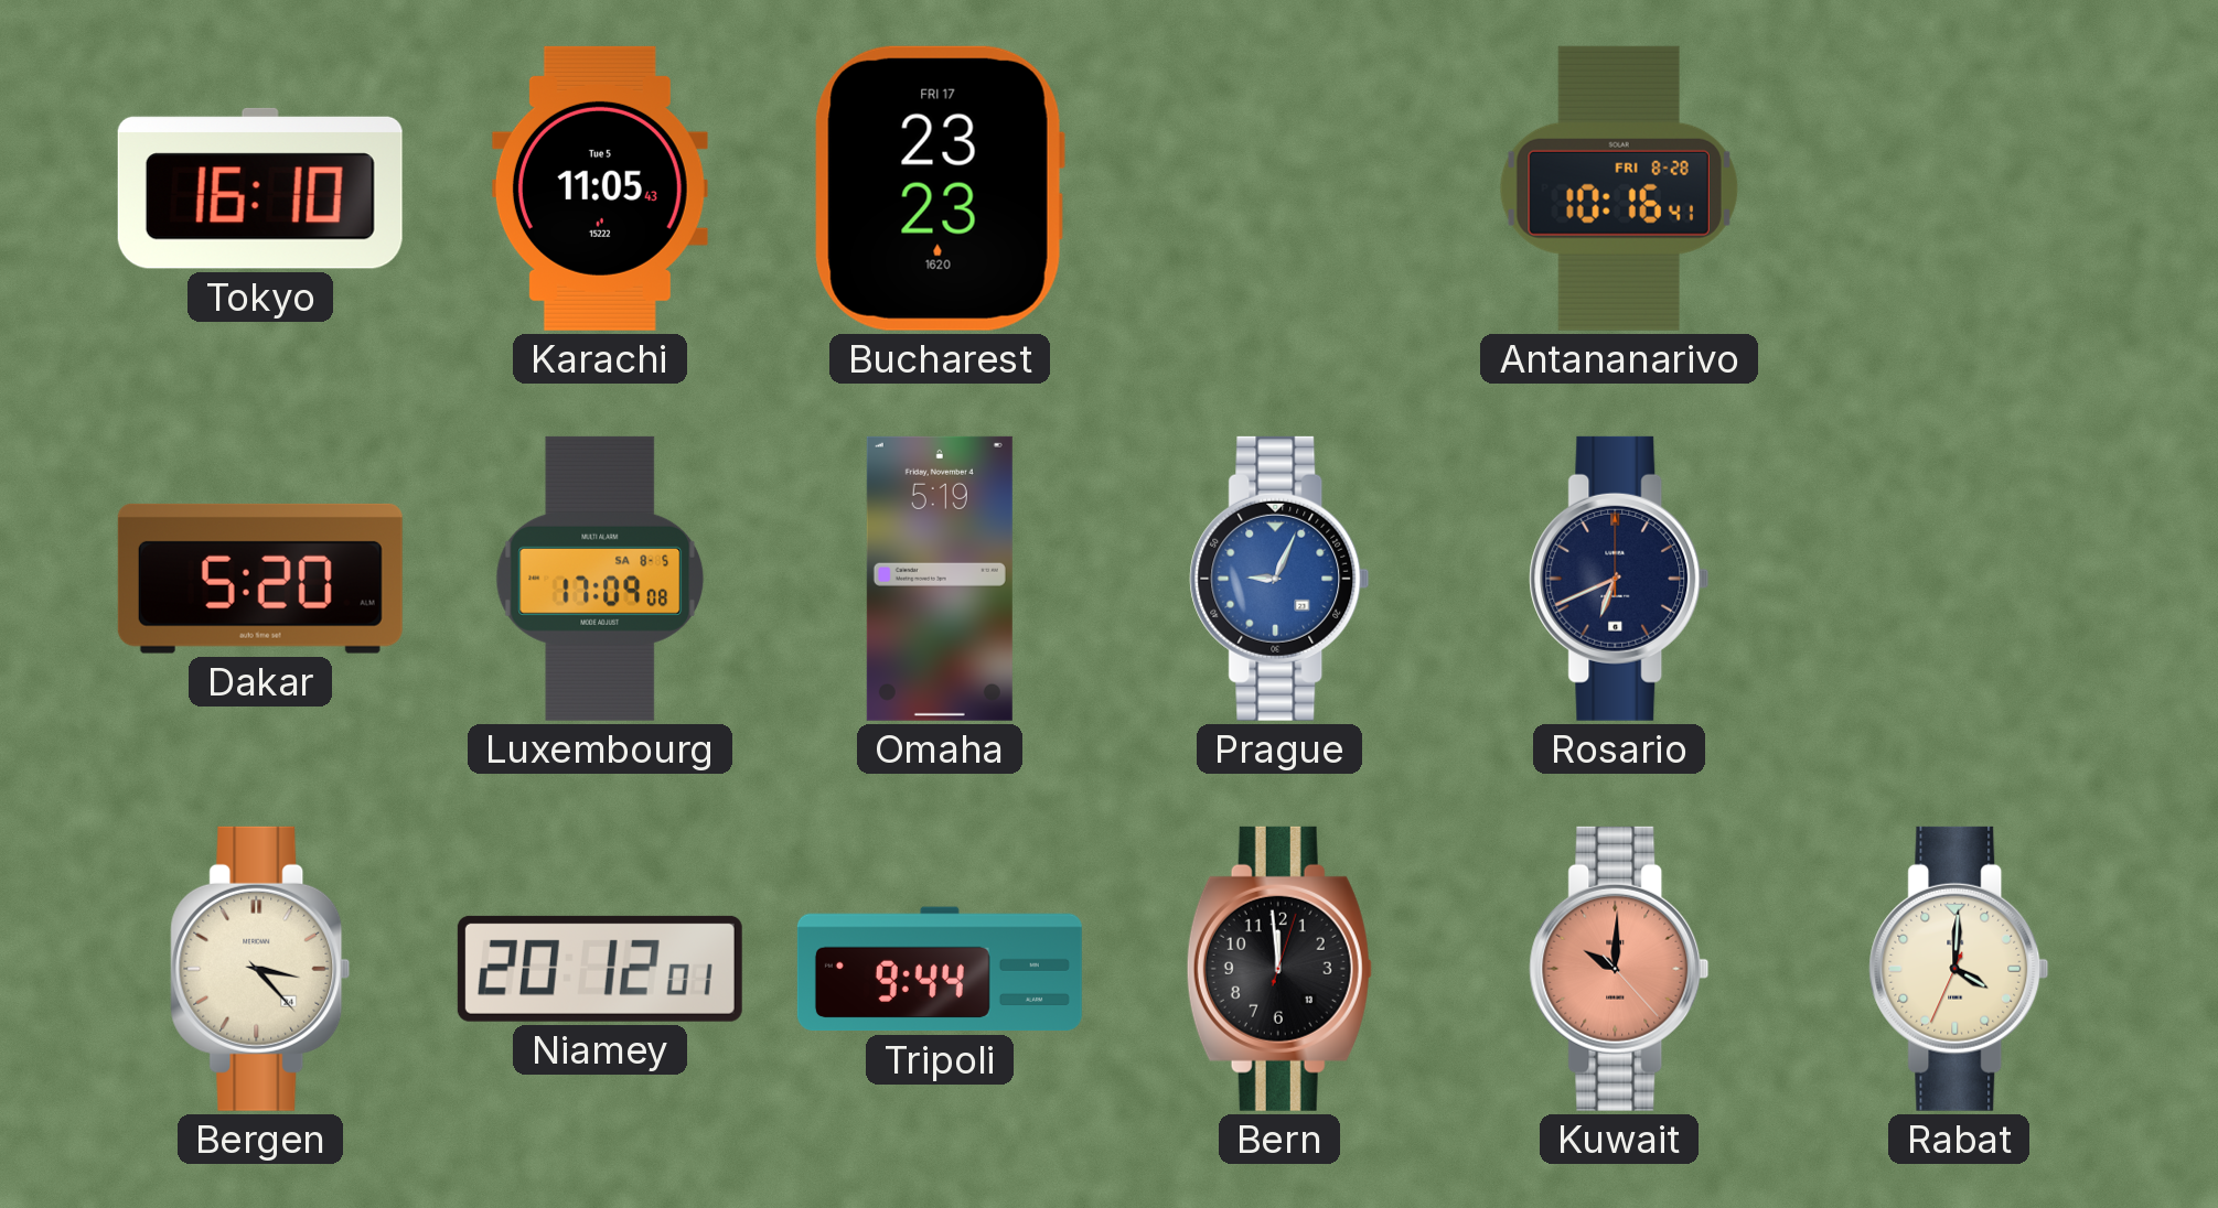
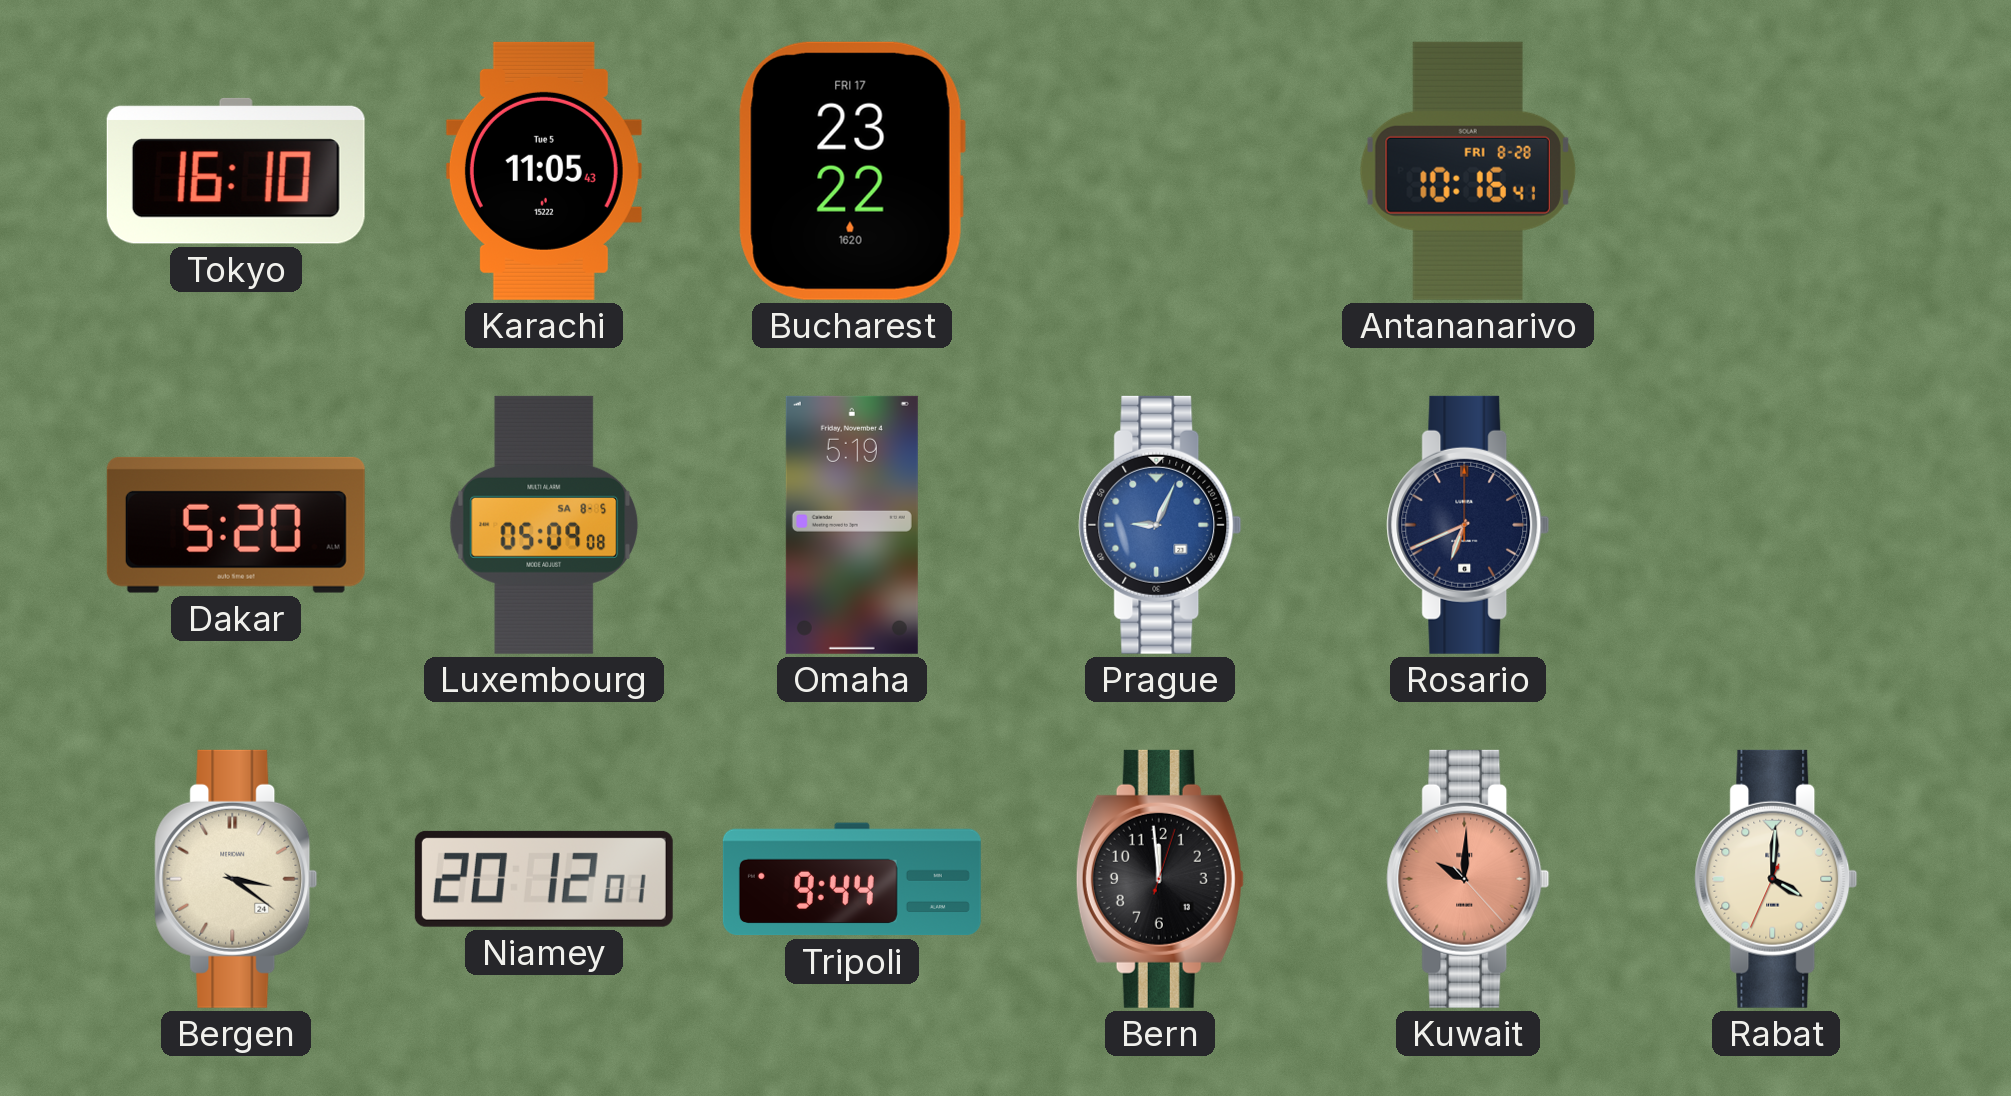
Bucharest: 23:23 -> 23:22
Luxembourg: 17:09 -> 05:09
Bergen: 3:23 -> 3:21
